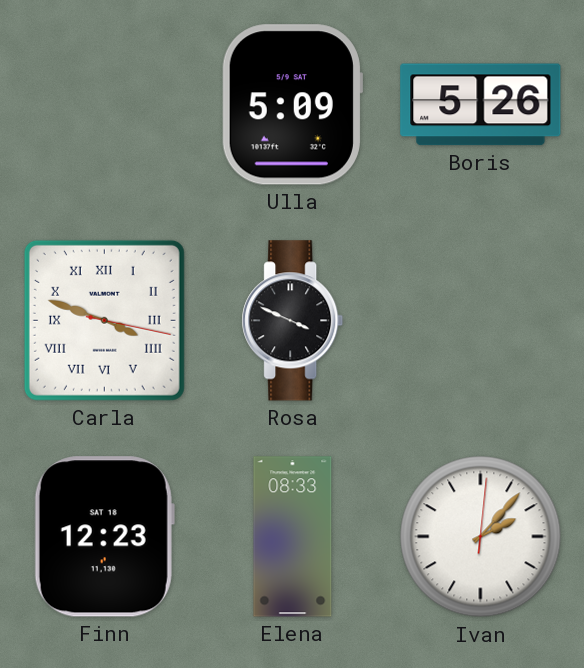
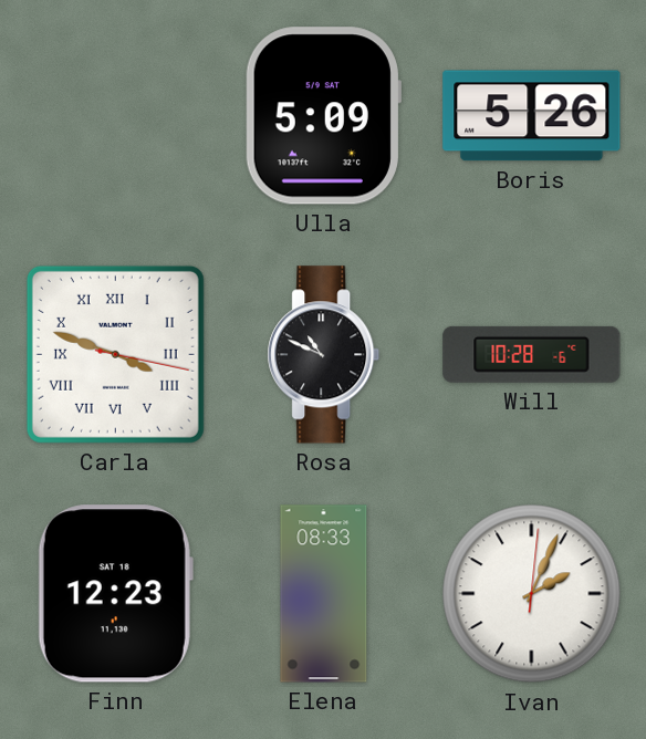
Rosa: 3:49 -> 10:49
Will: none -> 10:28
Ivan: 2:07 -> 2:04
